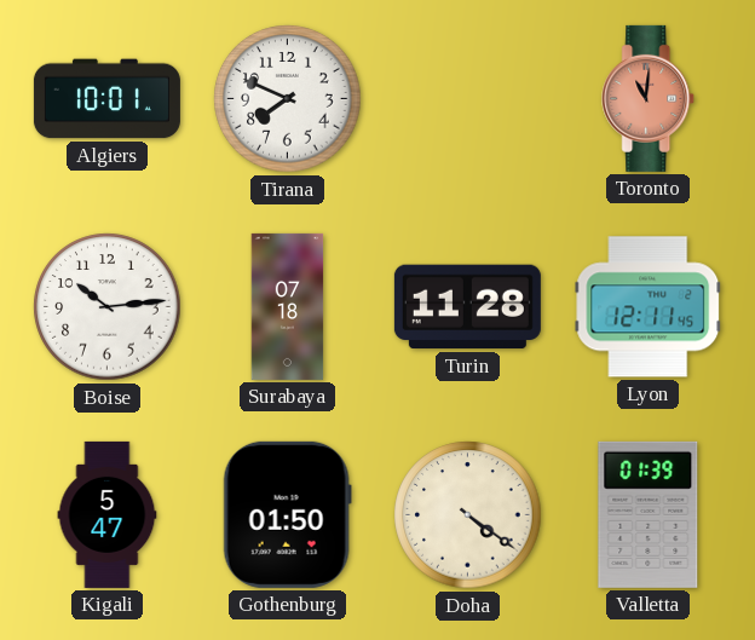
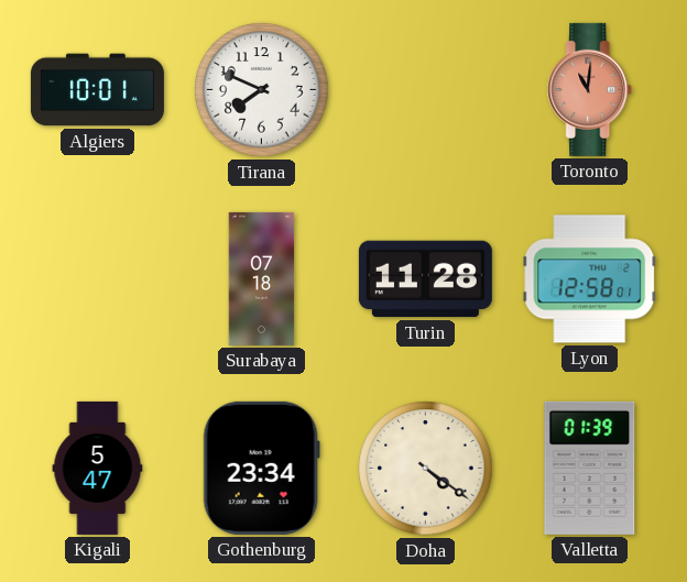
Boise: 10:14 -> none
Lyon: 12:11 -> 12:58
Gothenburg: 01:50 -> 23:34
